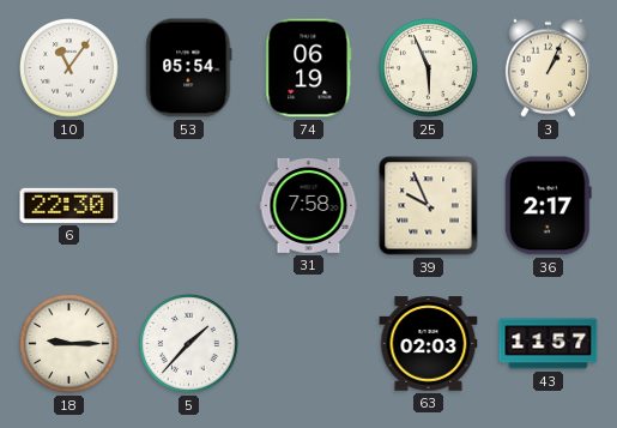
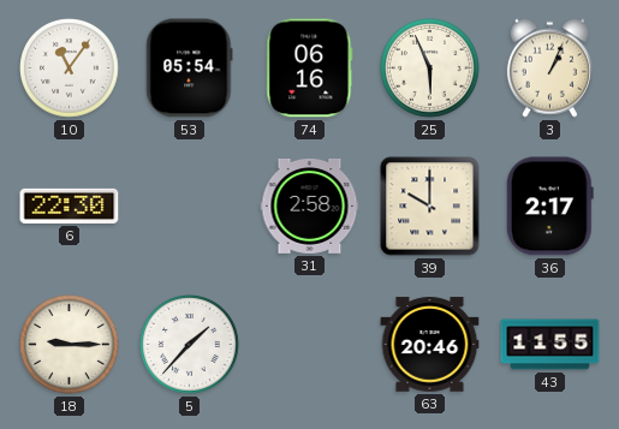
74: 06:19 -> 06:16
31: 7:58 -> 2:58
39: 9:56 -> 10:00
63: 02:03 -> 20:46
43: 11:57 -> 11:55
